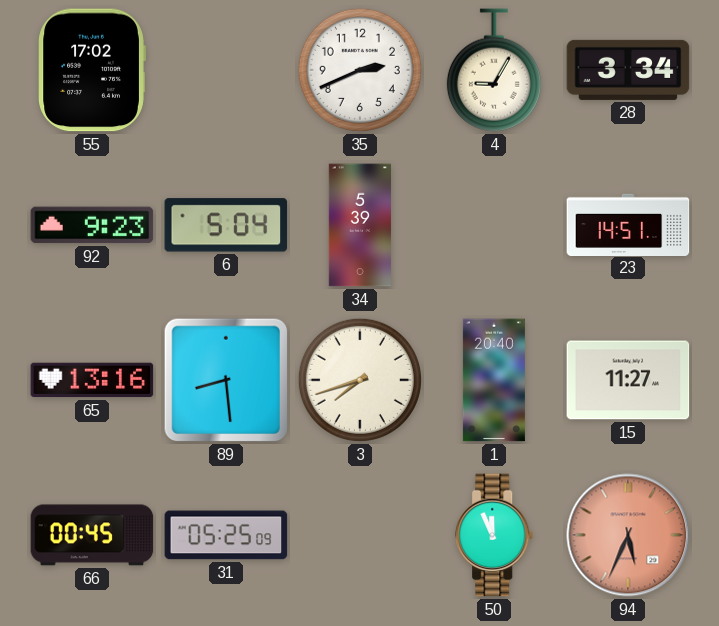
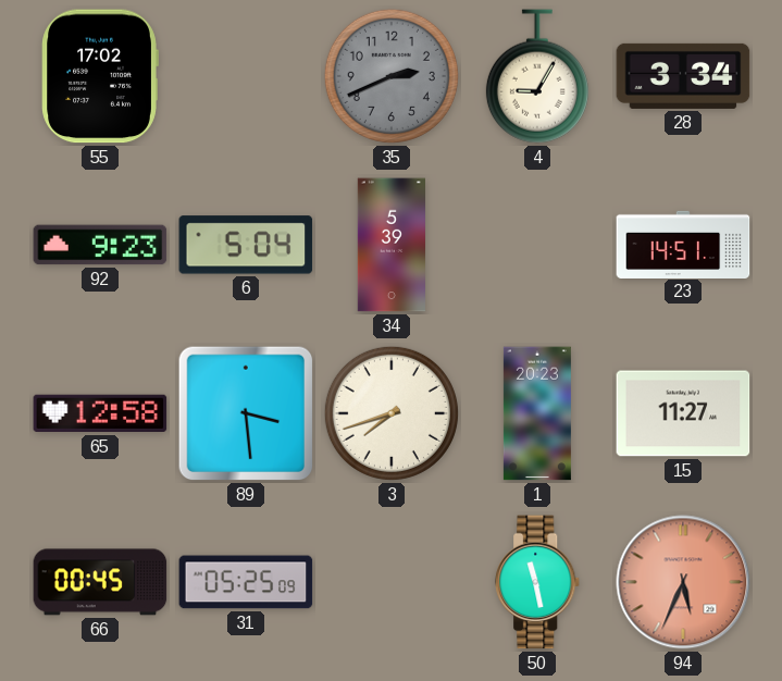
35 dial: white -> grey
65: 13:16 -> 12:58
89: 8:29 -> 3:29
1: 20:40 -> 20:23
50: 11:56 -> 11:28
